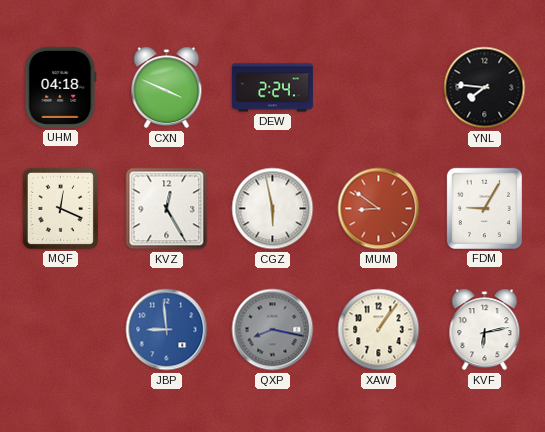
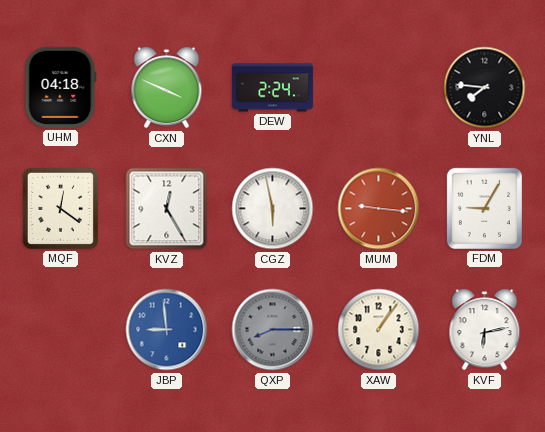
MQF: 12:19 -> 12:21
MUM: 8:51 -> 9:16
QXP: 8:17 -> 8:15
